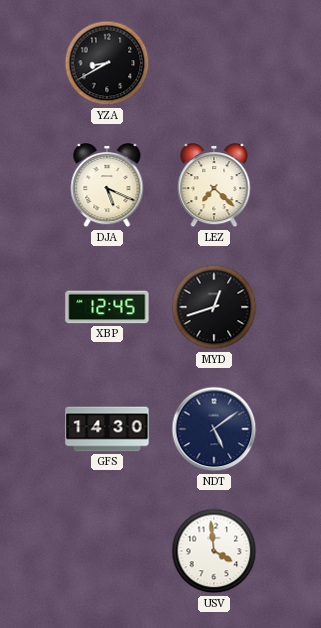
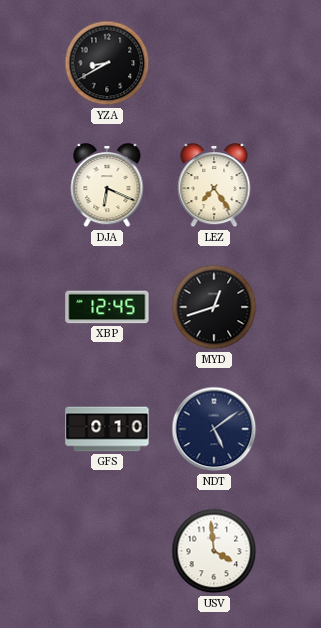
DJA: 5:19 -> 6:19
LEZ: 7:22 -> 7:24
GFS: 14:30 -> 0:10
